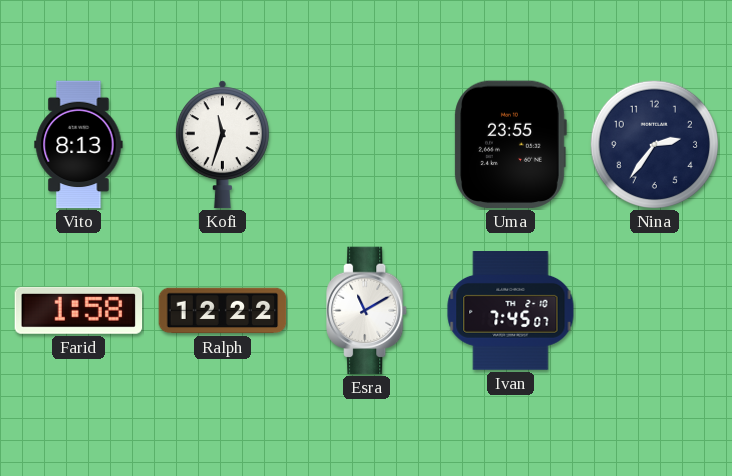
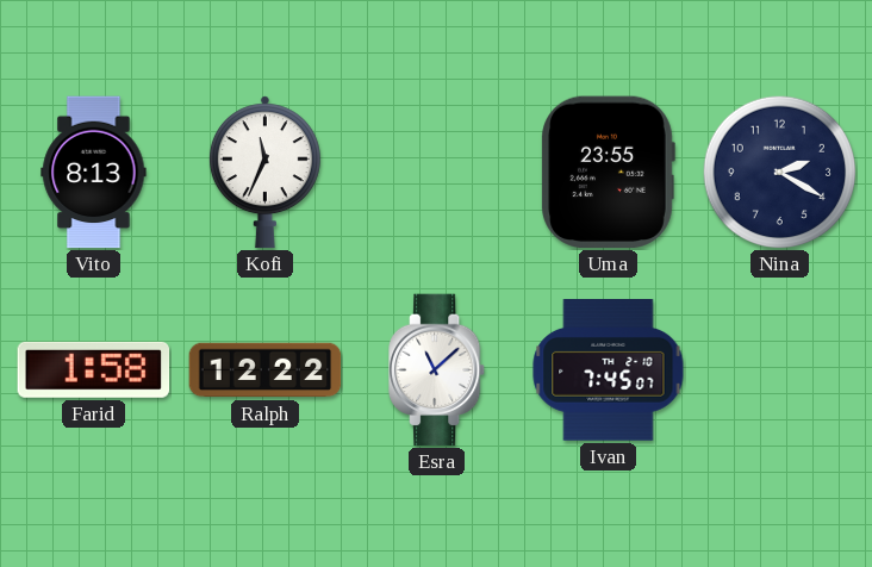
Kofi: 11:33 -> 11:34
Nina: 2:36 -> 2:20
Esra: 11:10 -> 11:08
